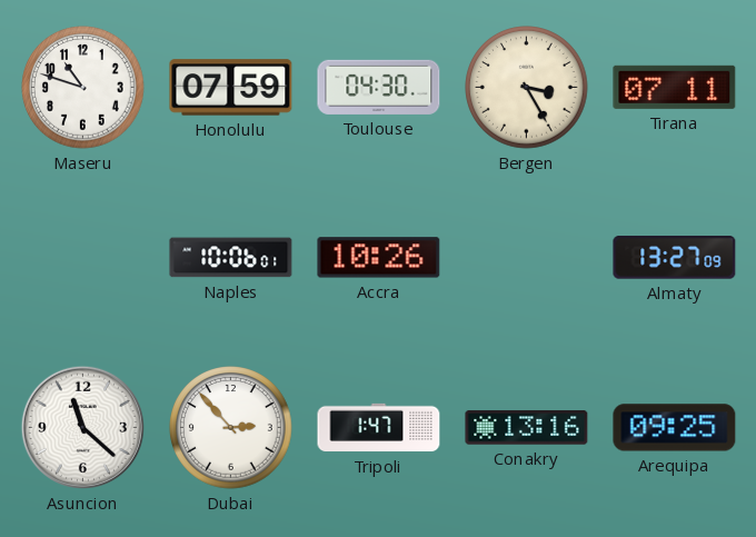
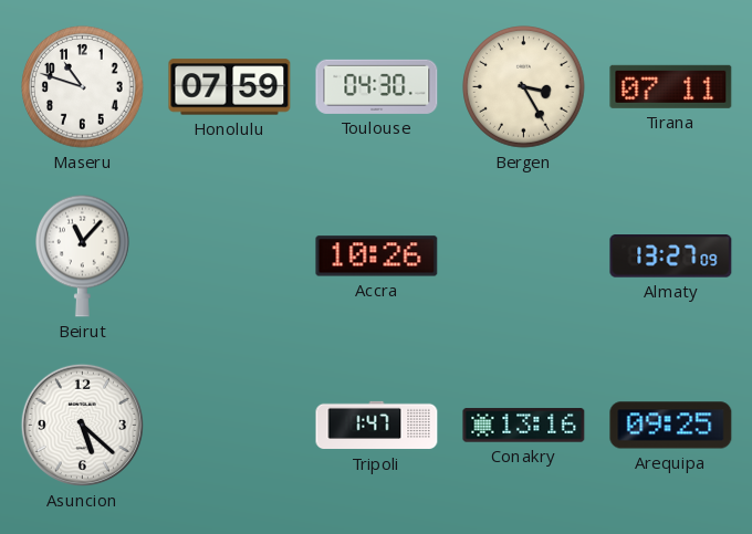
Beirut: none -> 11:07
Naples: 10:06 -> none
Asuncion: 11:22 -> 5:22
Dubai: 2:53 -> none
